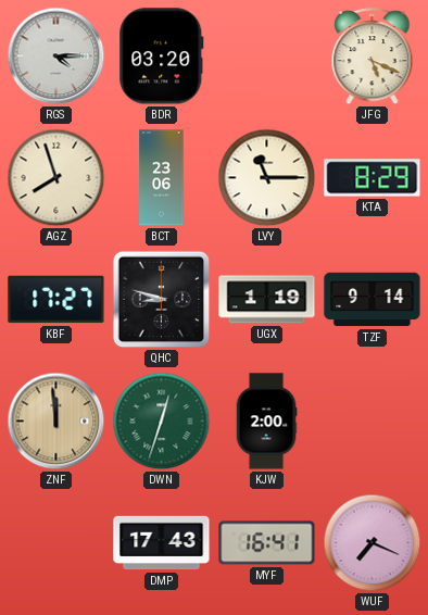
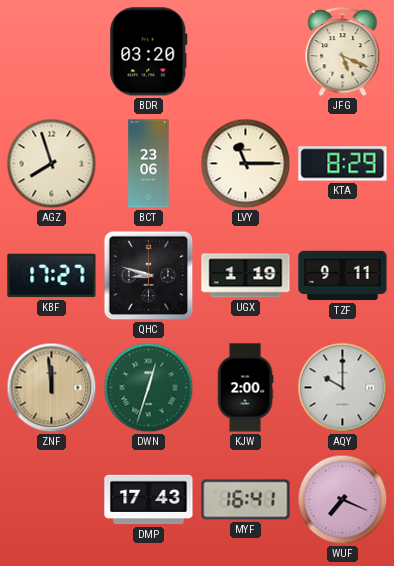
RGS: 4:15 -> none
TZF: 9:14 -> 9:11
AQY: none -> 10:00
